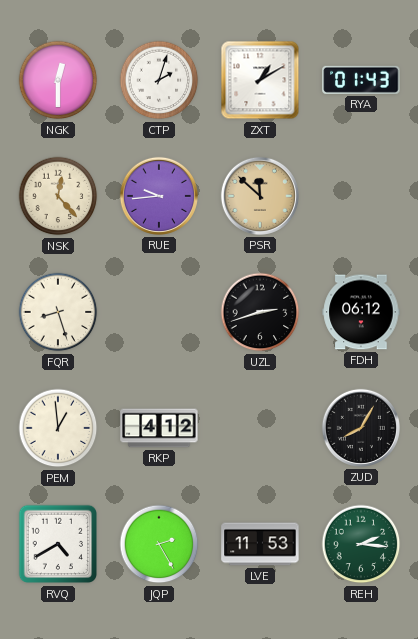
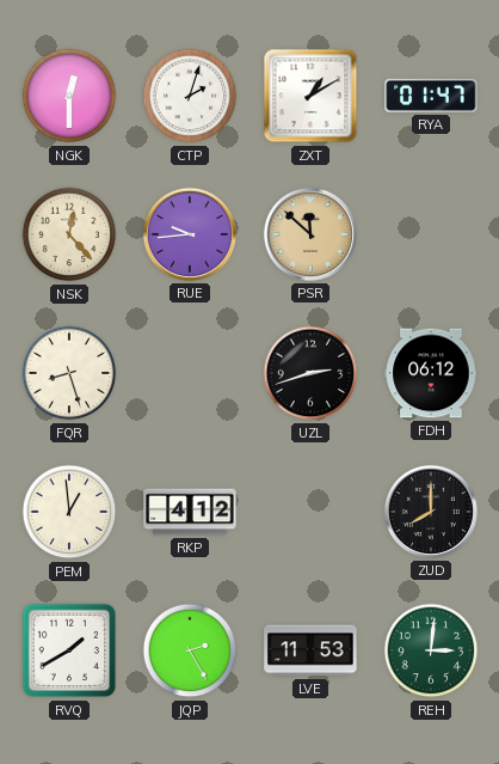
RYA: 01:43 -> 01:47
ZUD: 8:05 -> 8:00
RVQ: 4:40 -> 1:40
REH: 2:16 -> 3:01
